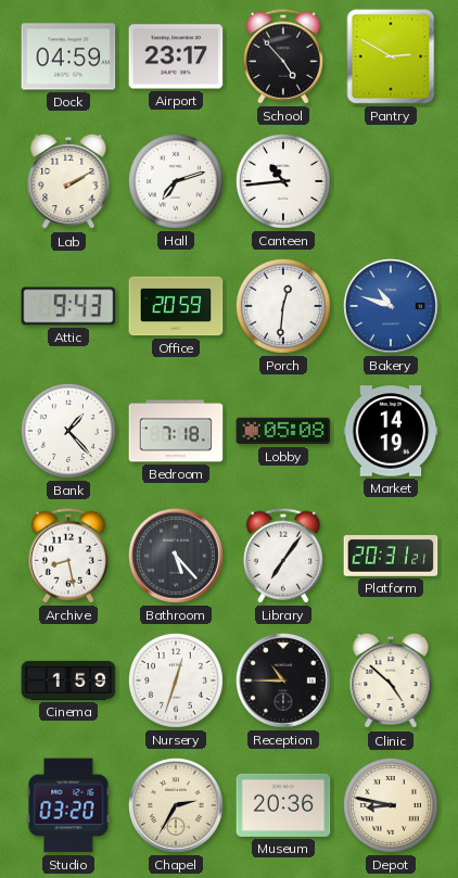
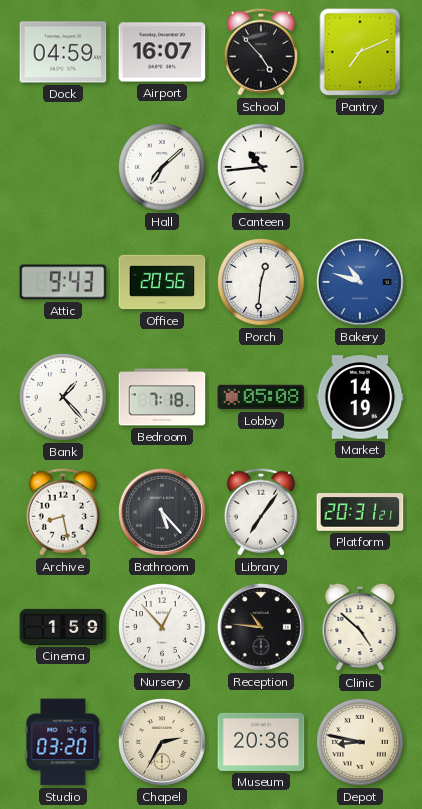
Airport: 23:17 -> 16:07
Pantry: 2:50 -> 7:11
Lab: 2:10 -> none
Hall: 7:12 -> 7:08
Office: 20:59 -> 20:56
Nursery: 12:33 -> 12:53
Reception: 10:45 -> 10:46
